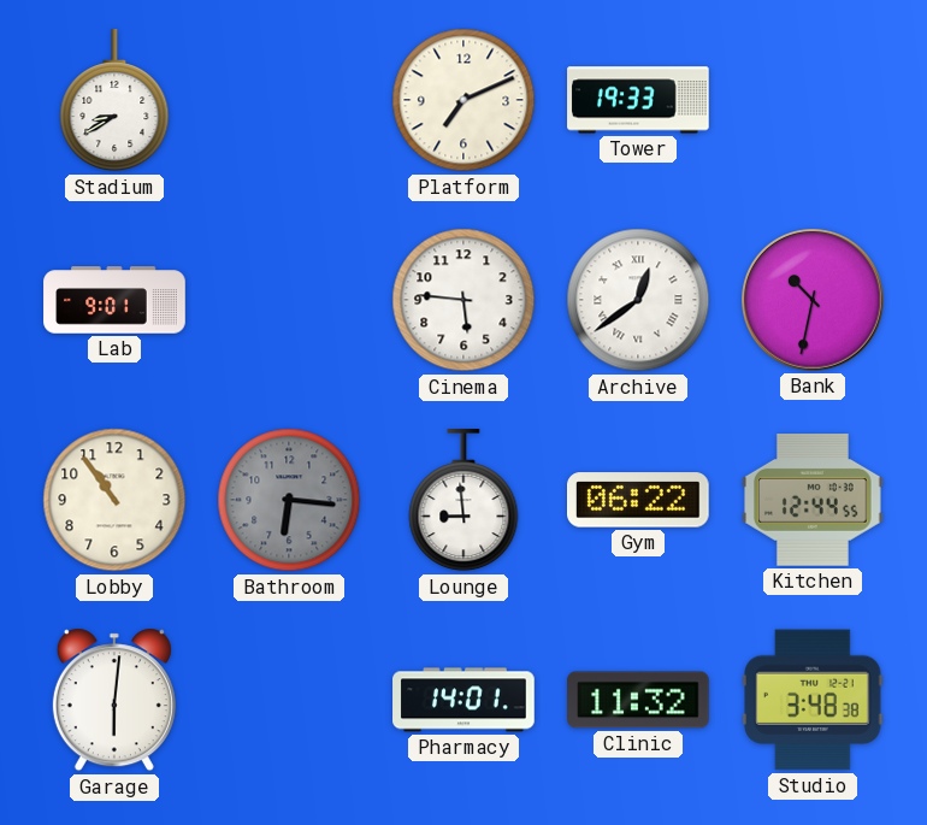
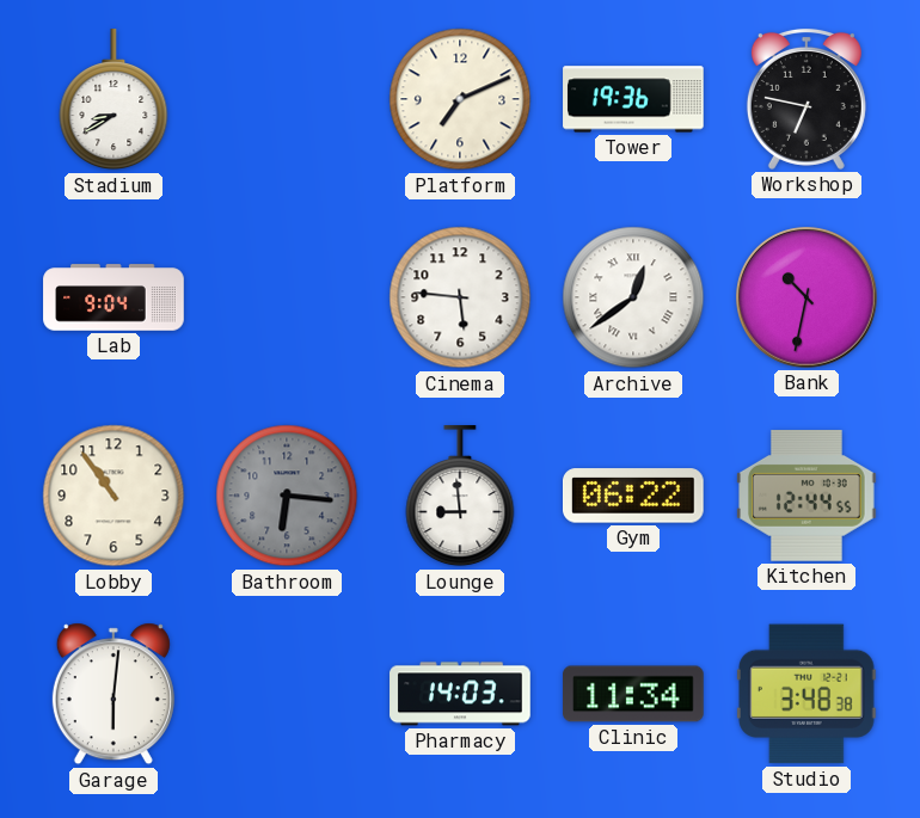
Tower: 19:33 -> 19:36
Workshop: none -> 6:47
Lab: 9:01 -> 9:04
Pharmacy: 14:01 -> 14:03
Clinic: 11:32 -> 11:34
